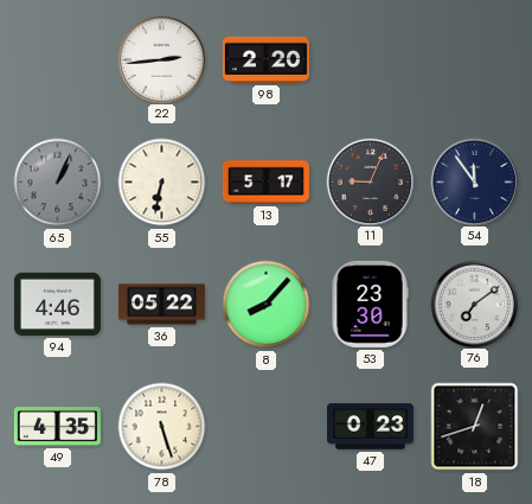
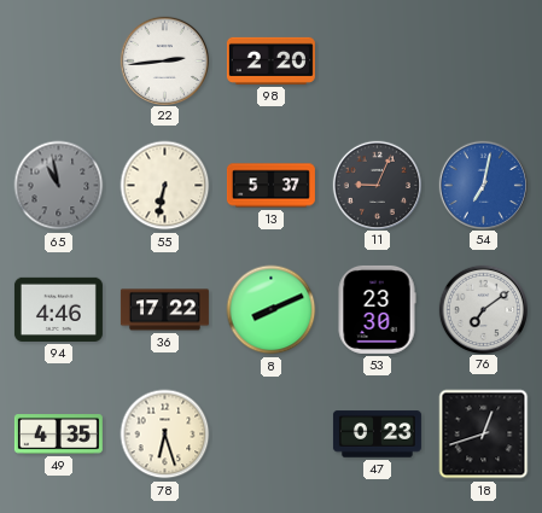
65: 1:04 -> 10:58
13: 5:17 -> 5:37
54: 11:54 -> 7:02
54 dial: navy -> blue
36: 05:22 -> 17:22
8: 8:07 -> 8:11
78: 5:27 -> 6:27
